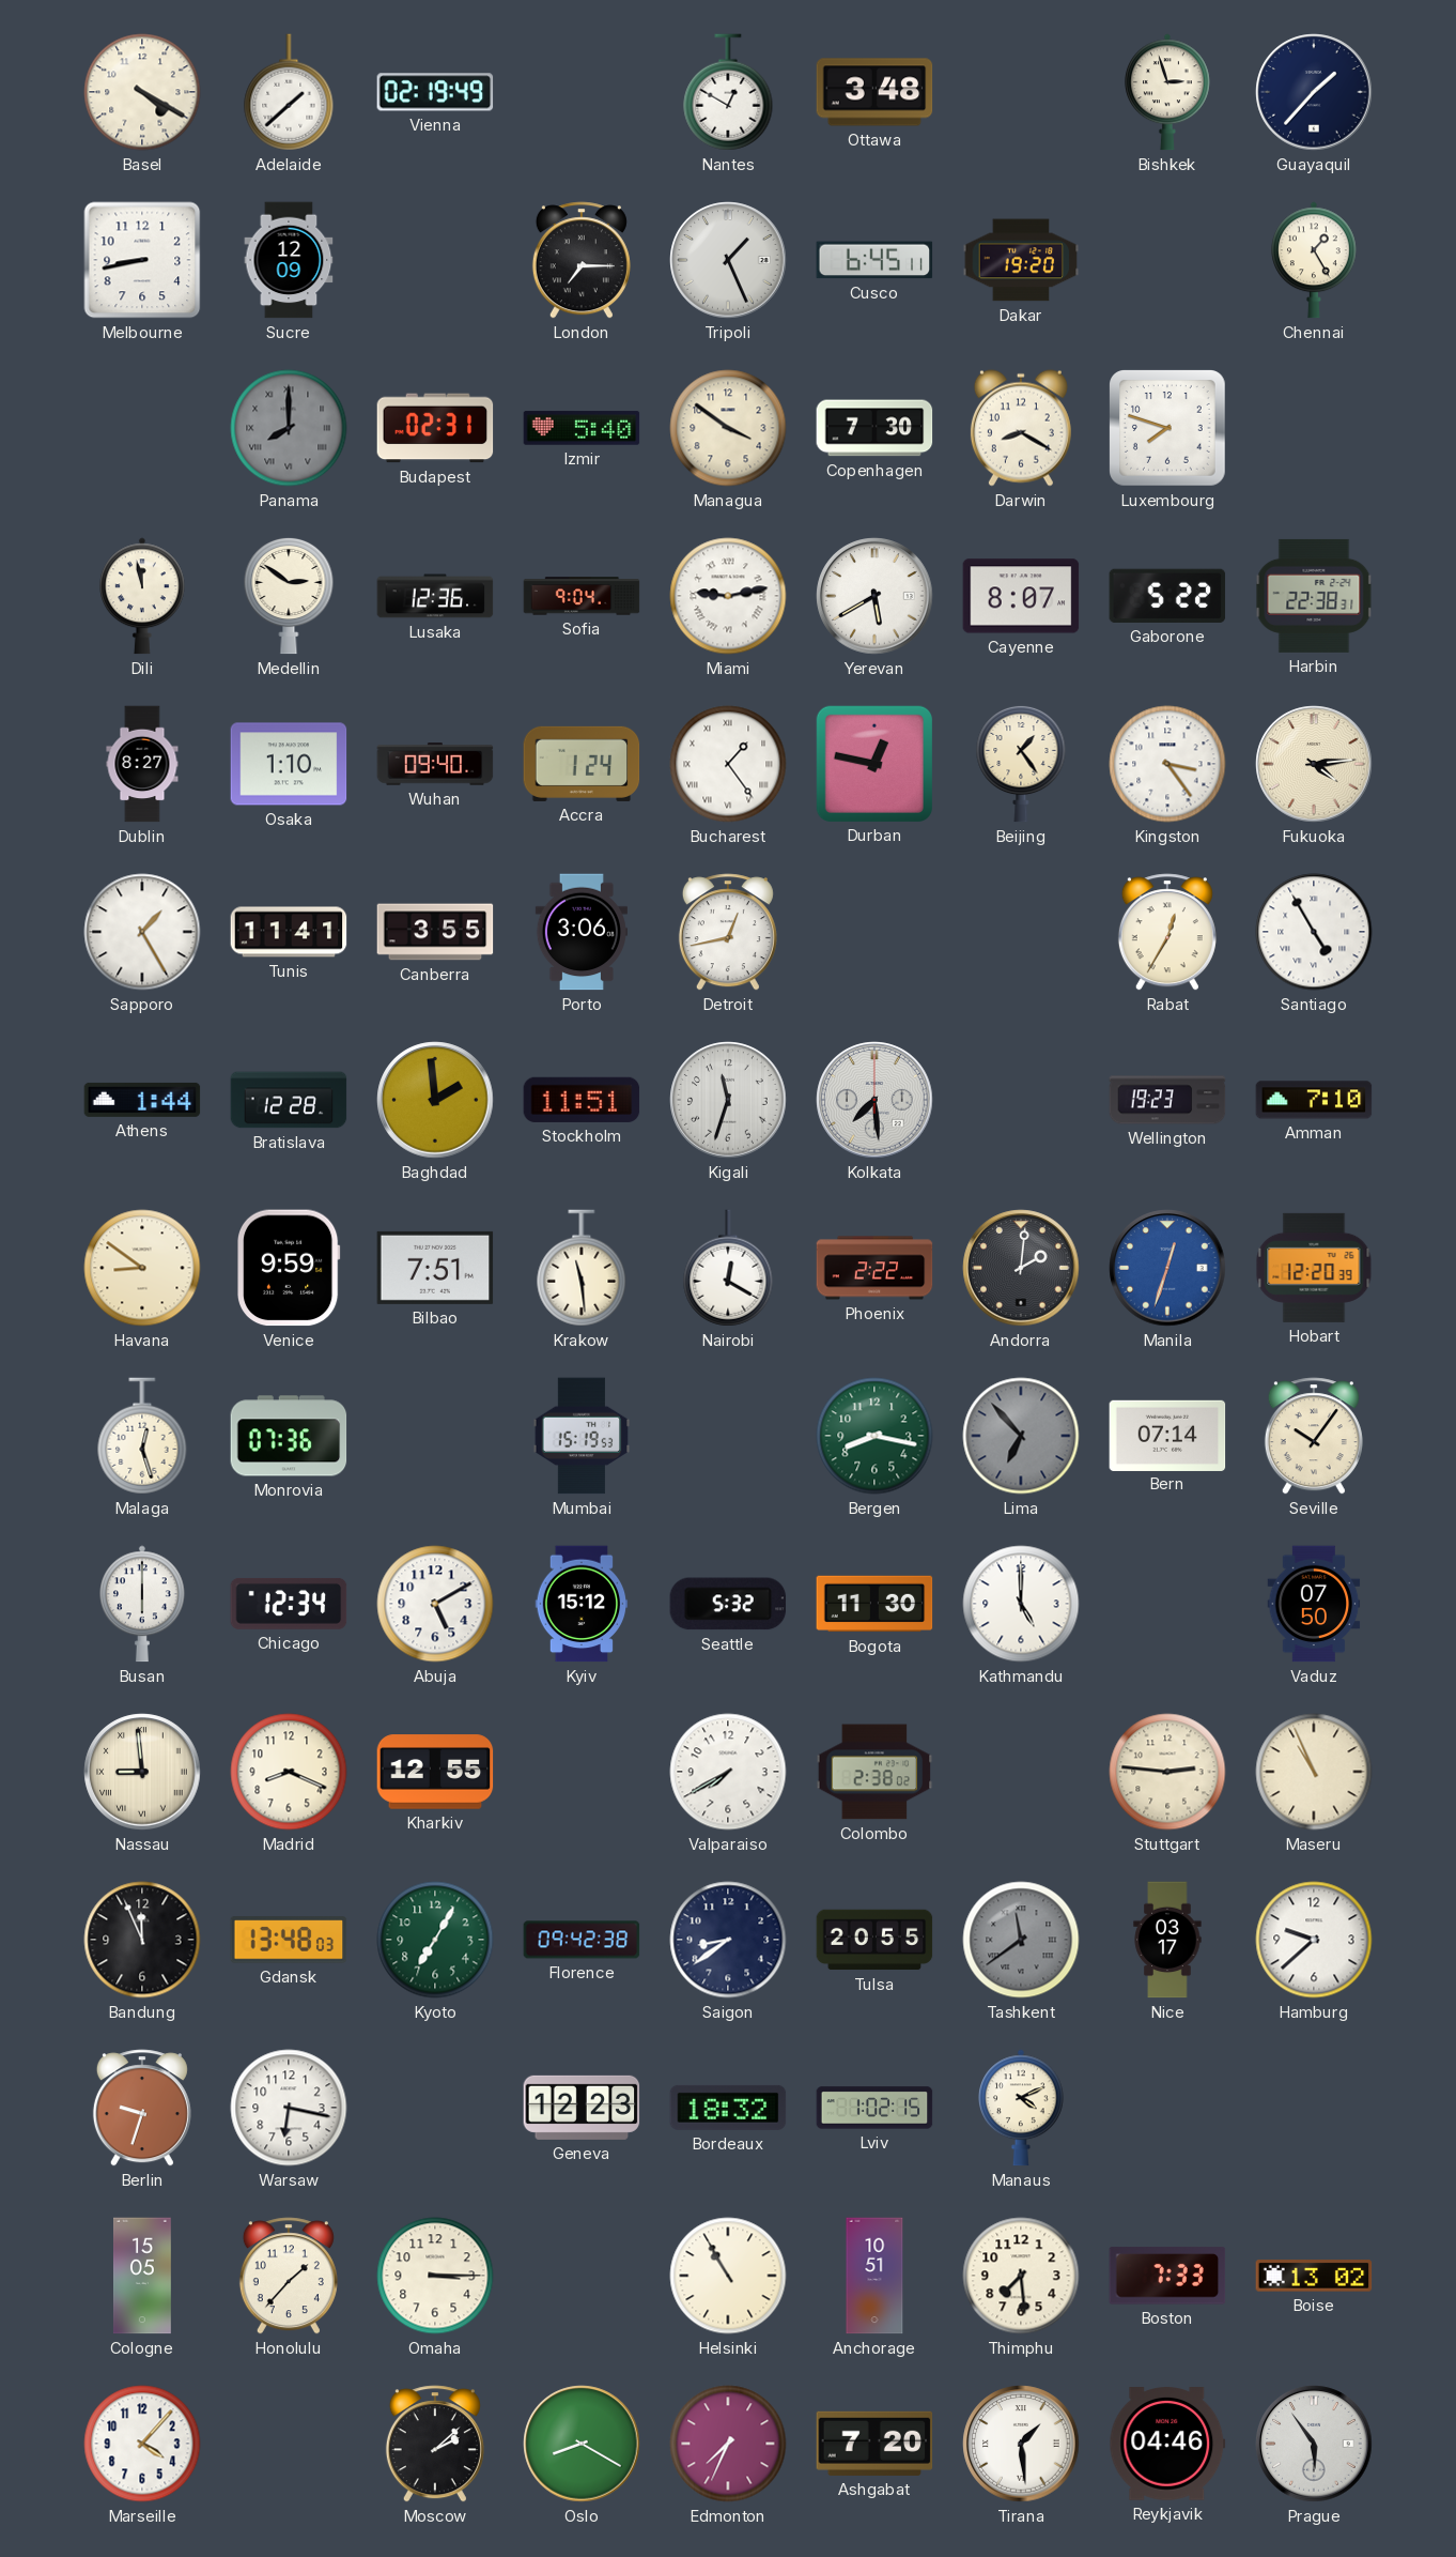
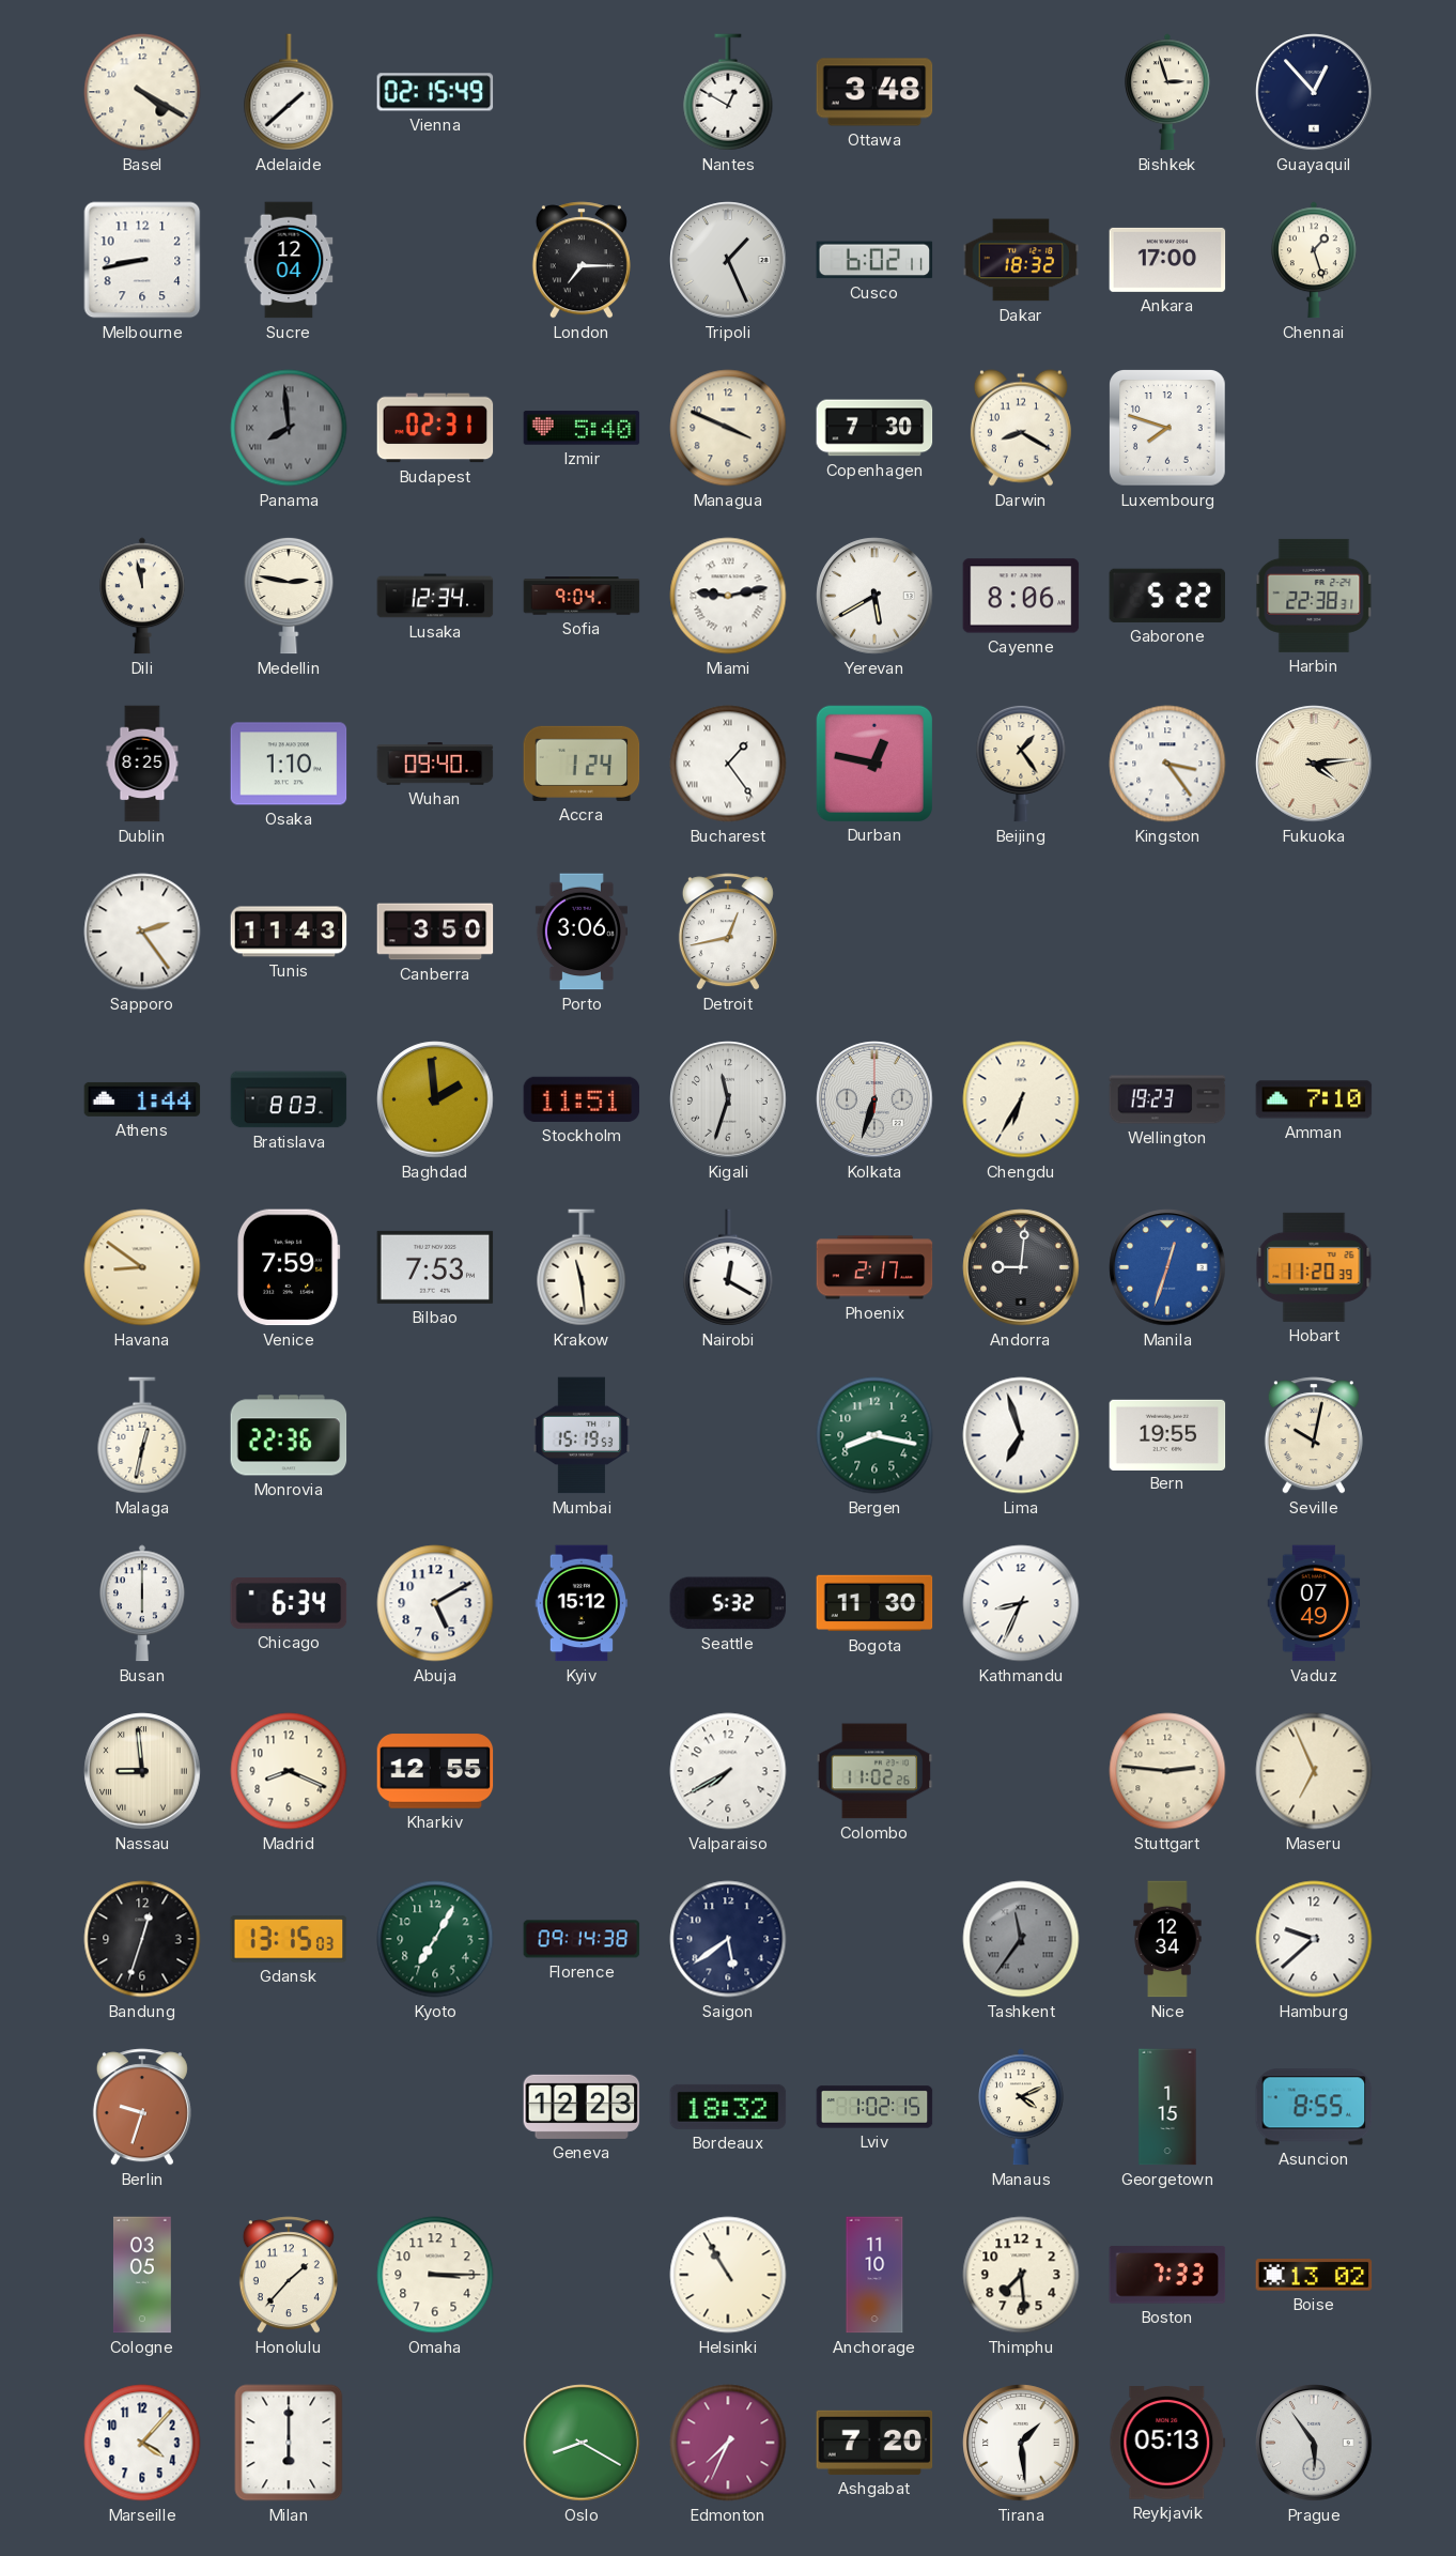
Vienna: 02:19 -> 02:15
Guayaquil: 1:37 -> 12:53
Sucre: 12:09 -> 12:04
Cusco: 6:45 -> 6:02
Dakar: 19:20 -> 18:32
Ankara: none -> 17:00
Chennai: 1:25 -> 1:27
Panama: 8:00 -> 7:59
Managua: 3:51 -> 3:49
Medellin: 2:51 -> 2:47
Lusaka: 12:36 -> 12:34
Cayenne: 8:07 -> 8:06
Dublin: 8:27 -> 8:25
Sapporo: 1:25 -> 2:24
Tunis: 11:41 -> 11:43
Canberra: 3:55 -> 3:50
Rabat: 12:35 -> none
Santiago: 4:55 -> none
Bratislava: 12:28 -> 8:03
Kolkata: 7:29 -> 6:33
Chengdu: none -> 6:35
Venice: 9:59 -> 7:59
Bilbao: 7:51 -> 7:53
Phoenix: 2:22 -> 2:17
Andorra: 2:01 -> 9:01
Hobart: 12:20 -> 11:20
Malaga: 12:27 -> 12:32
Monrovia: 07:36 -> 22:36
Lima: 6:53 -> 6:57
Lima dial: grey -> white
Bern: 07:14 -> 19:55
Seville: 10:06 -> 10:02
Chicago: 12:34 -> 6:34
Kathmandu: 5:00 -> 8:34
Vaduz: 07:50 -> 07:49
Colombo: 2:38 -> 11:02
Maseru: 10:56 -> 6:56
Bandung: 11:56 -> 12:33
Gdansk: 13:48 -> 13:15
Florence: 09:42 -> 09:14
Saigon: 8:39 -> 5:39
Tulsa: 20:55 -> none
Tashkent: 11:39 -> 11:36
Nice: 03:17 -> 12:34
Warsaw: 6:17 -> none
Georgetown: none -> 1:15
Asuncion: none -> 8:55
Cologne: 15:05 -> 03:05
Anchorage: 10:51 -> 11:10
Milan: none -> 6:00
Moscow: 2:08 -> none
Reykjavik: 04:46 -> 05:13
